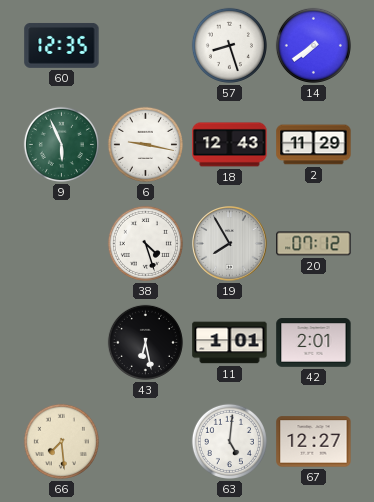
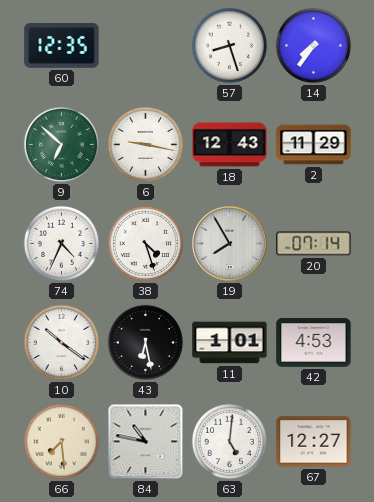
14: 7:39 -> 7:36
9: 5:56 -> 6:52
74: none -> 4:34
20: 07:12 -> 07:14
10: none -> 10:21
42: 2:01 -> 4:53
84: none -> 10:47
